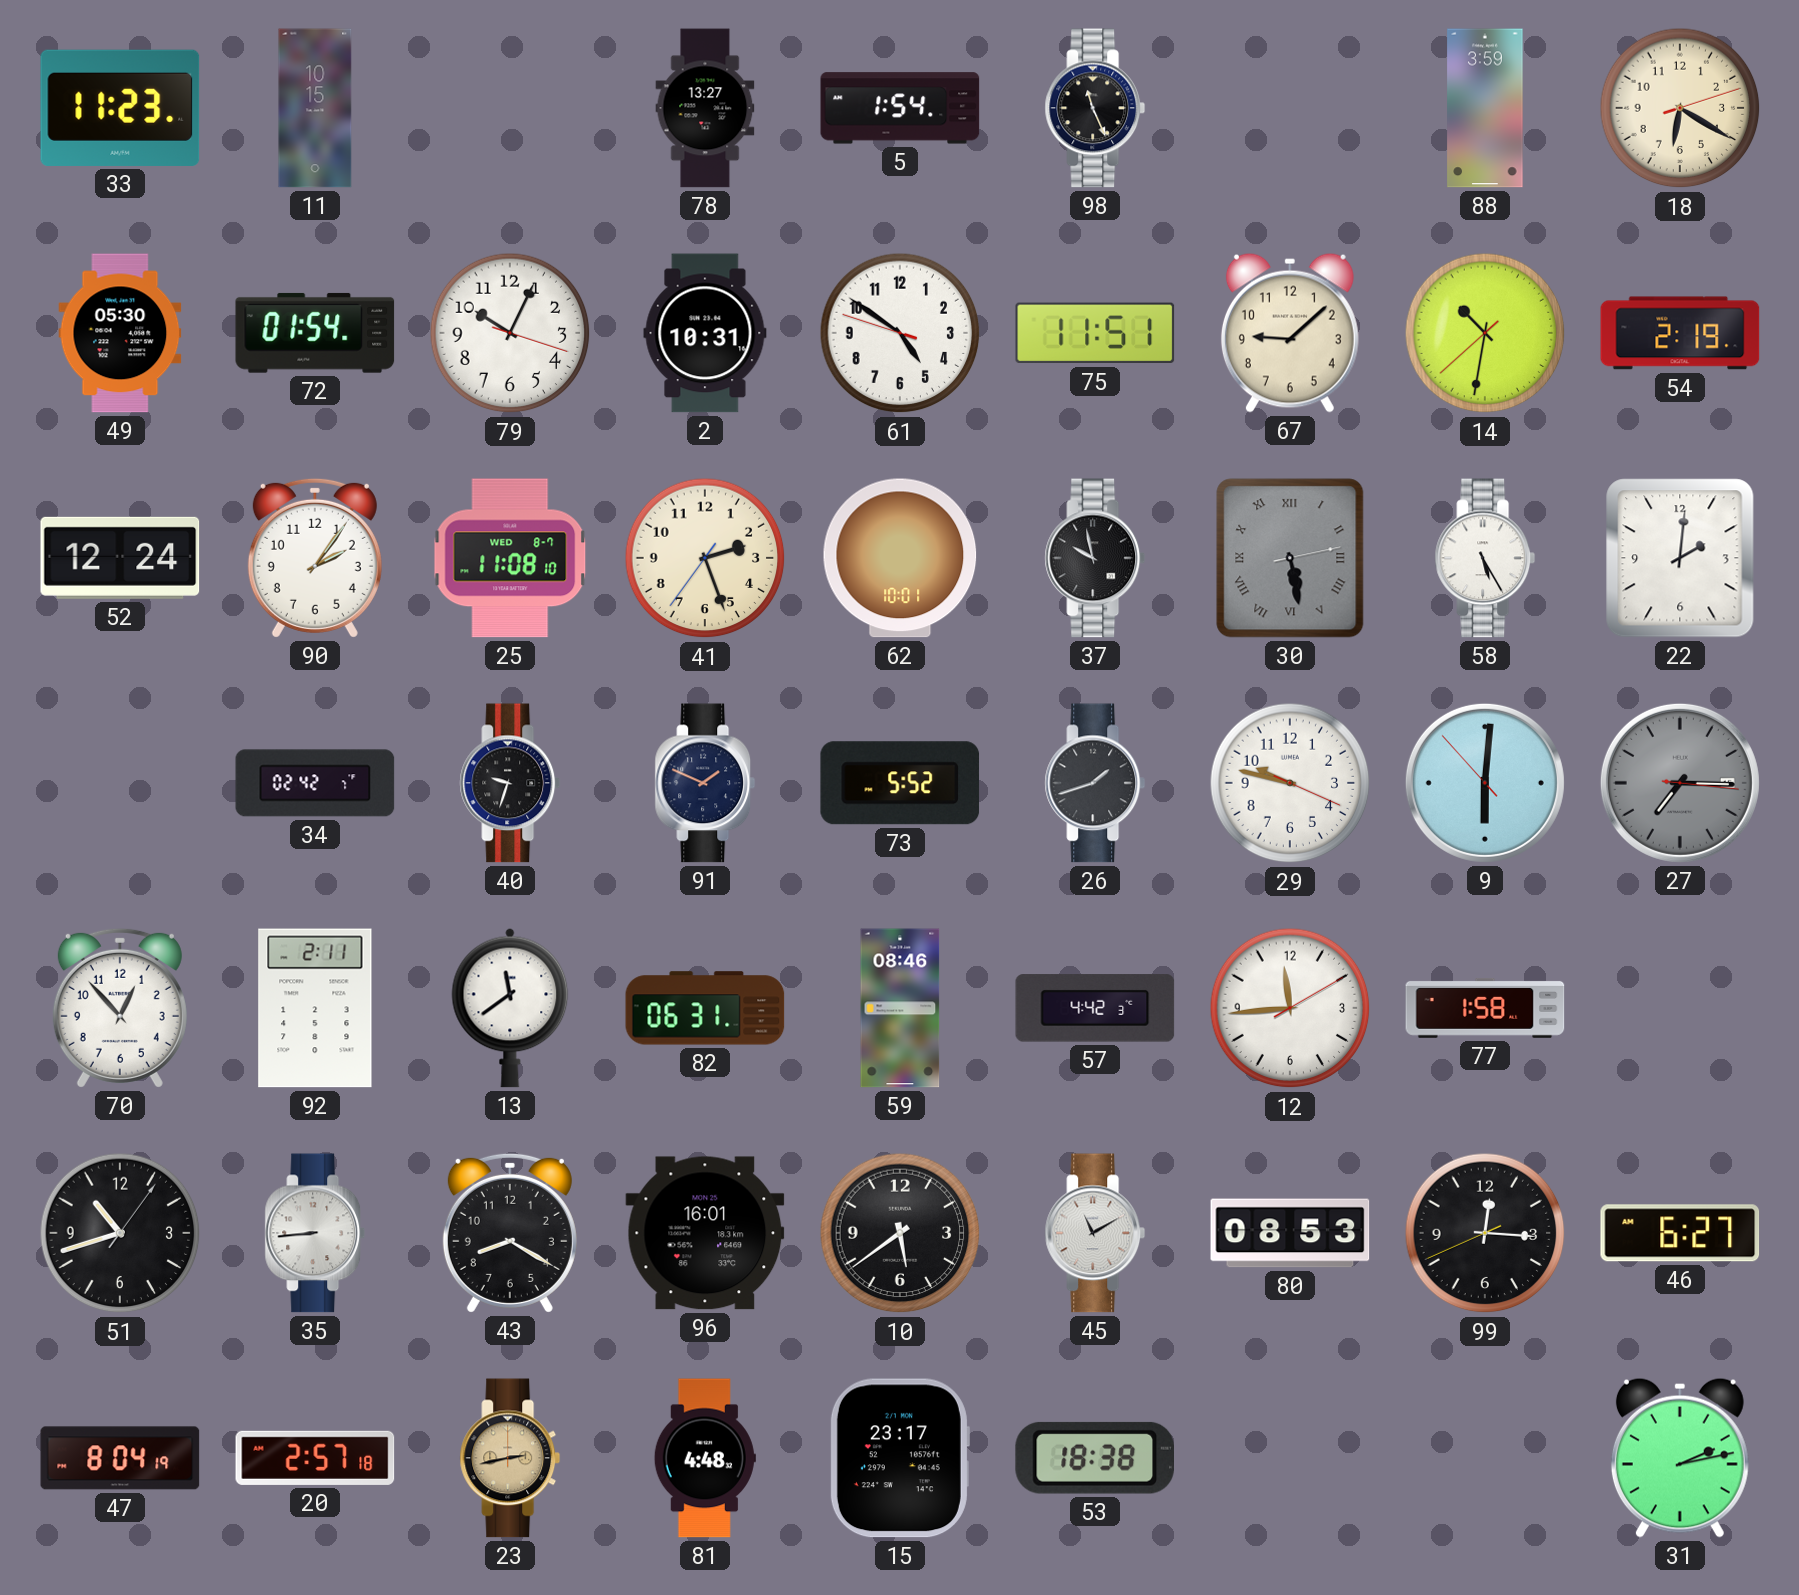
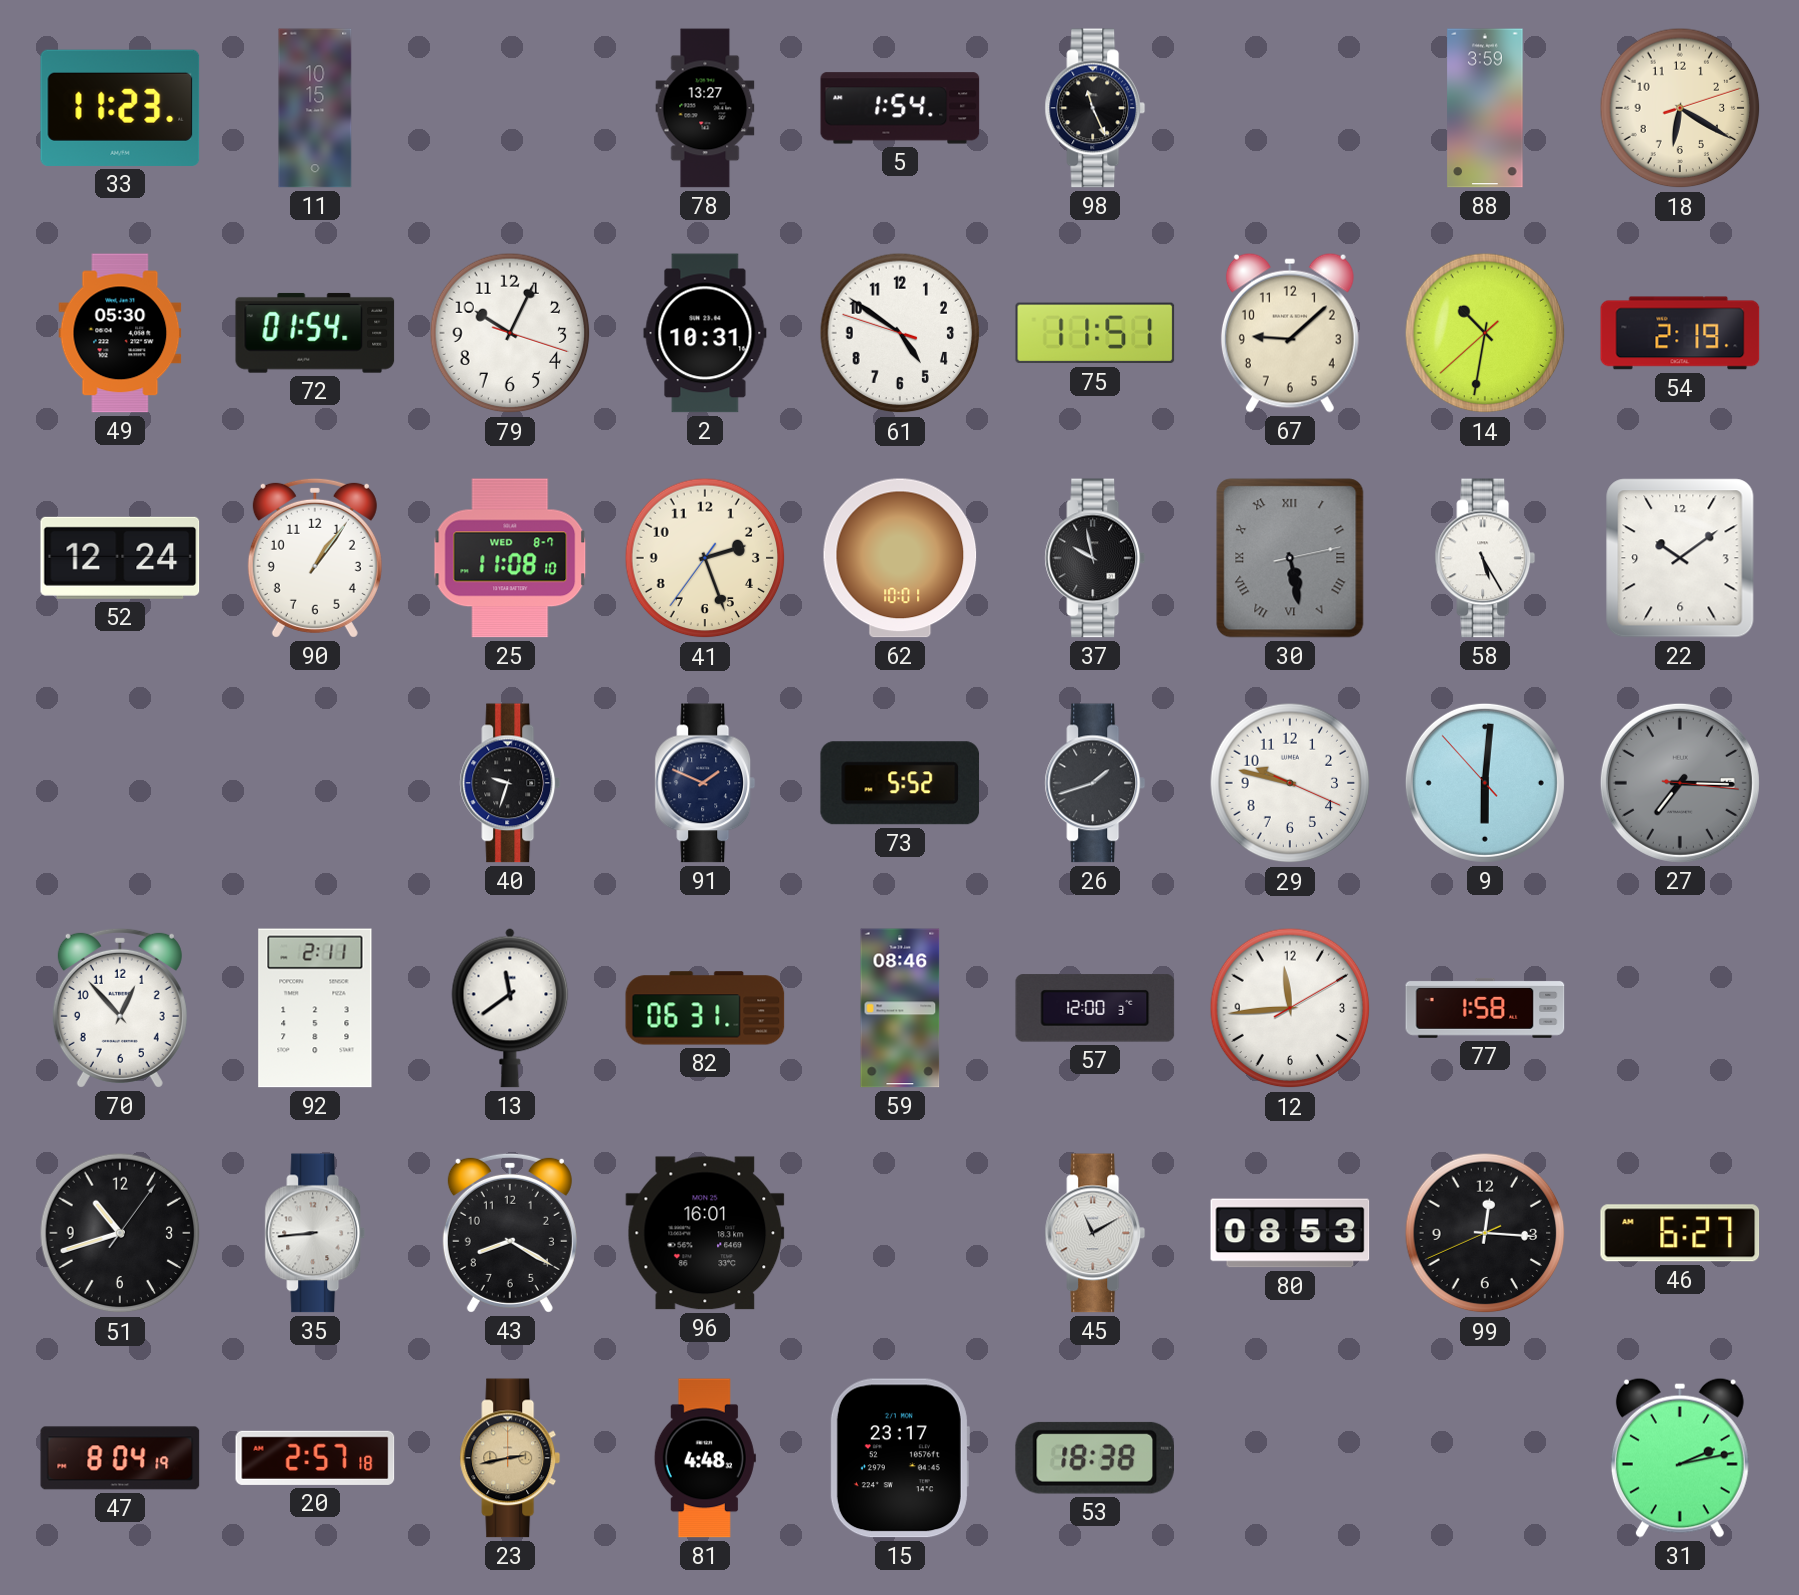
90: 2:06 -> 1:06
22: 2:01 -> 10:09
34: 02:42 -> none
57: 4:42 -> 12:00
10: 5:39 -> none
